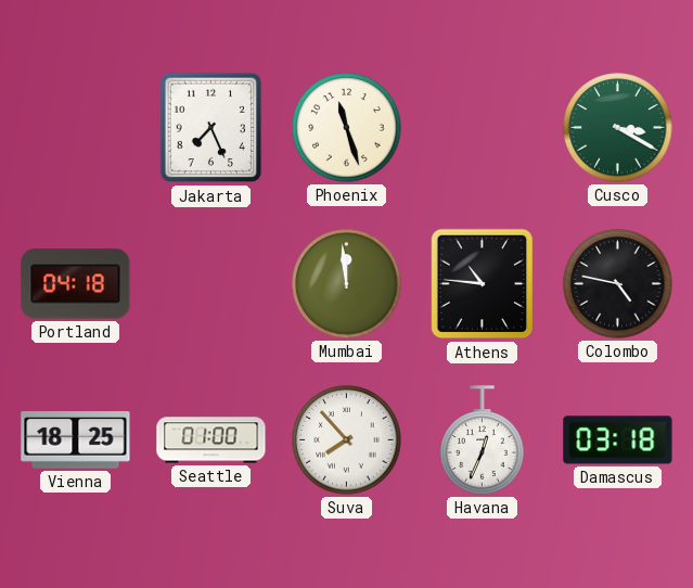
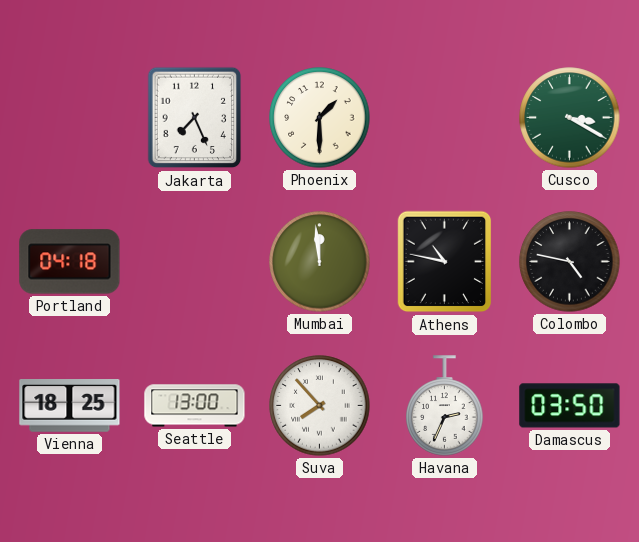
Phoenix: 11:27 -> 1:30
Athens: 10:46 -> 10:47
Seattle: 01:00 -> 13:00
Havana: 12:34 -> 2:34
Damascus: 03:18 -> 03:50
